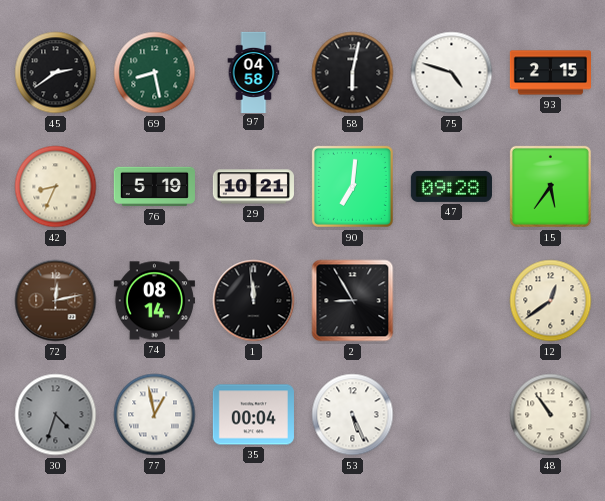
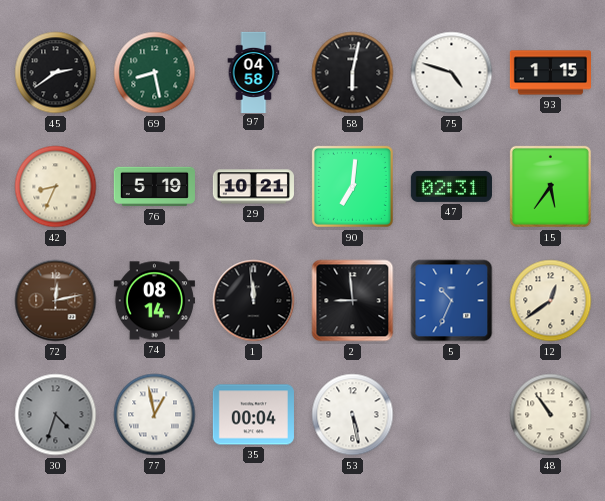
93: 2:15 -> 1:15
47: 09:28 -> 02:31
2: 8:55 -> 8:59
5: none -> 10:34
53: 5:26 -> 5:28
